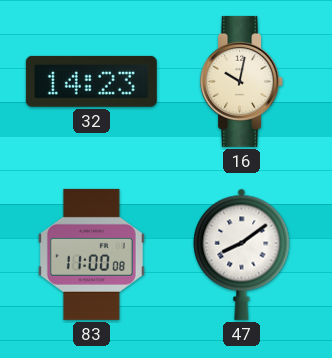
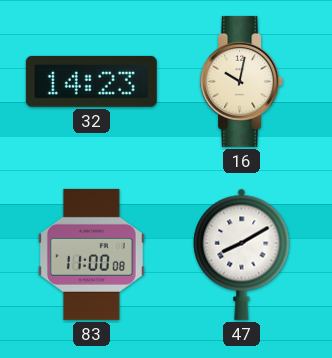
47: 8:09 -> 8:10
